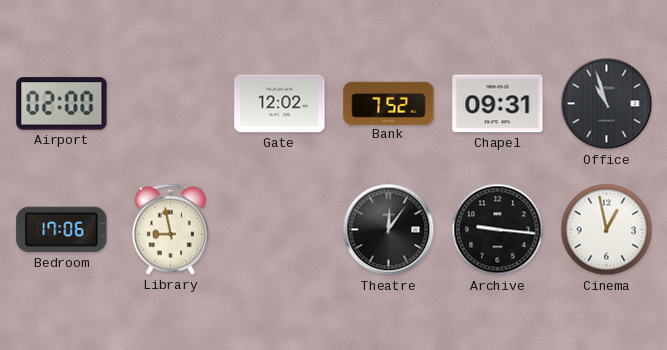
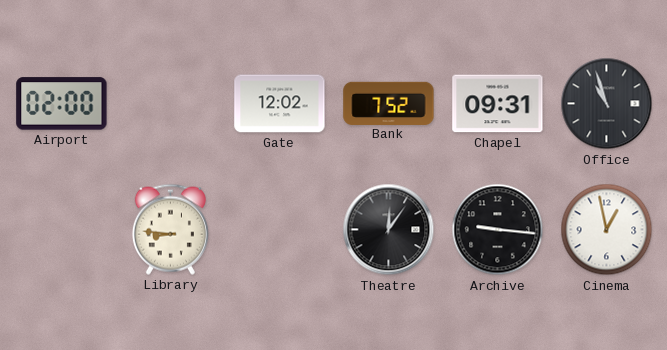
Bedroom: 17:06 -> none
Library: 8:58 -> 8:46
